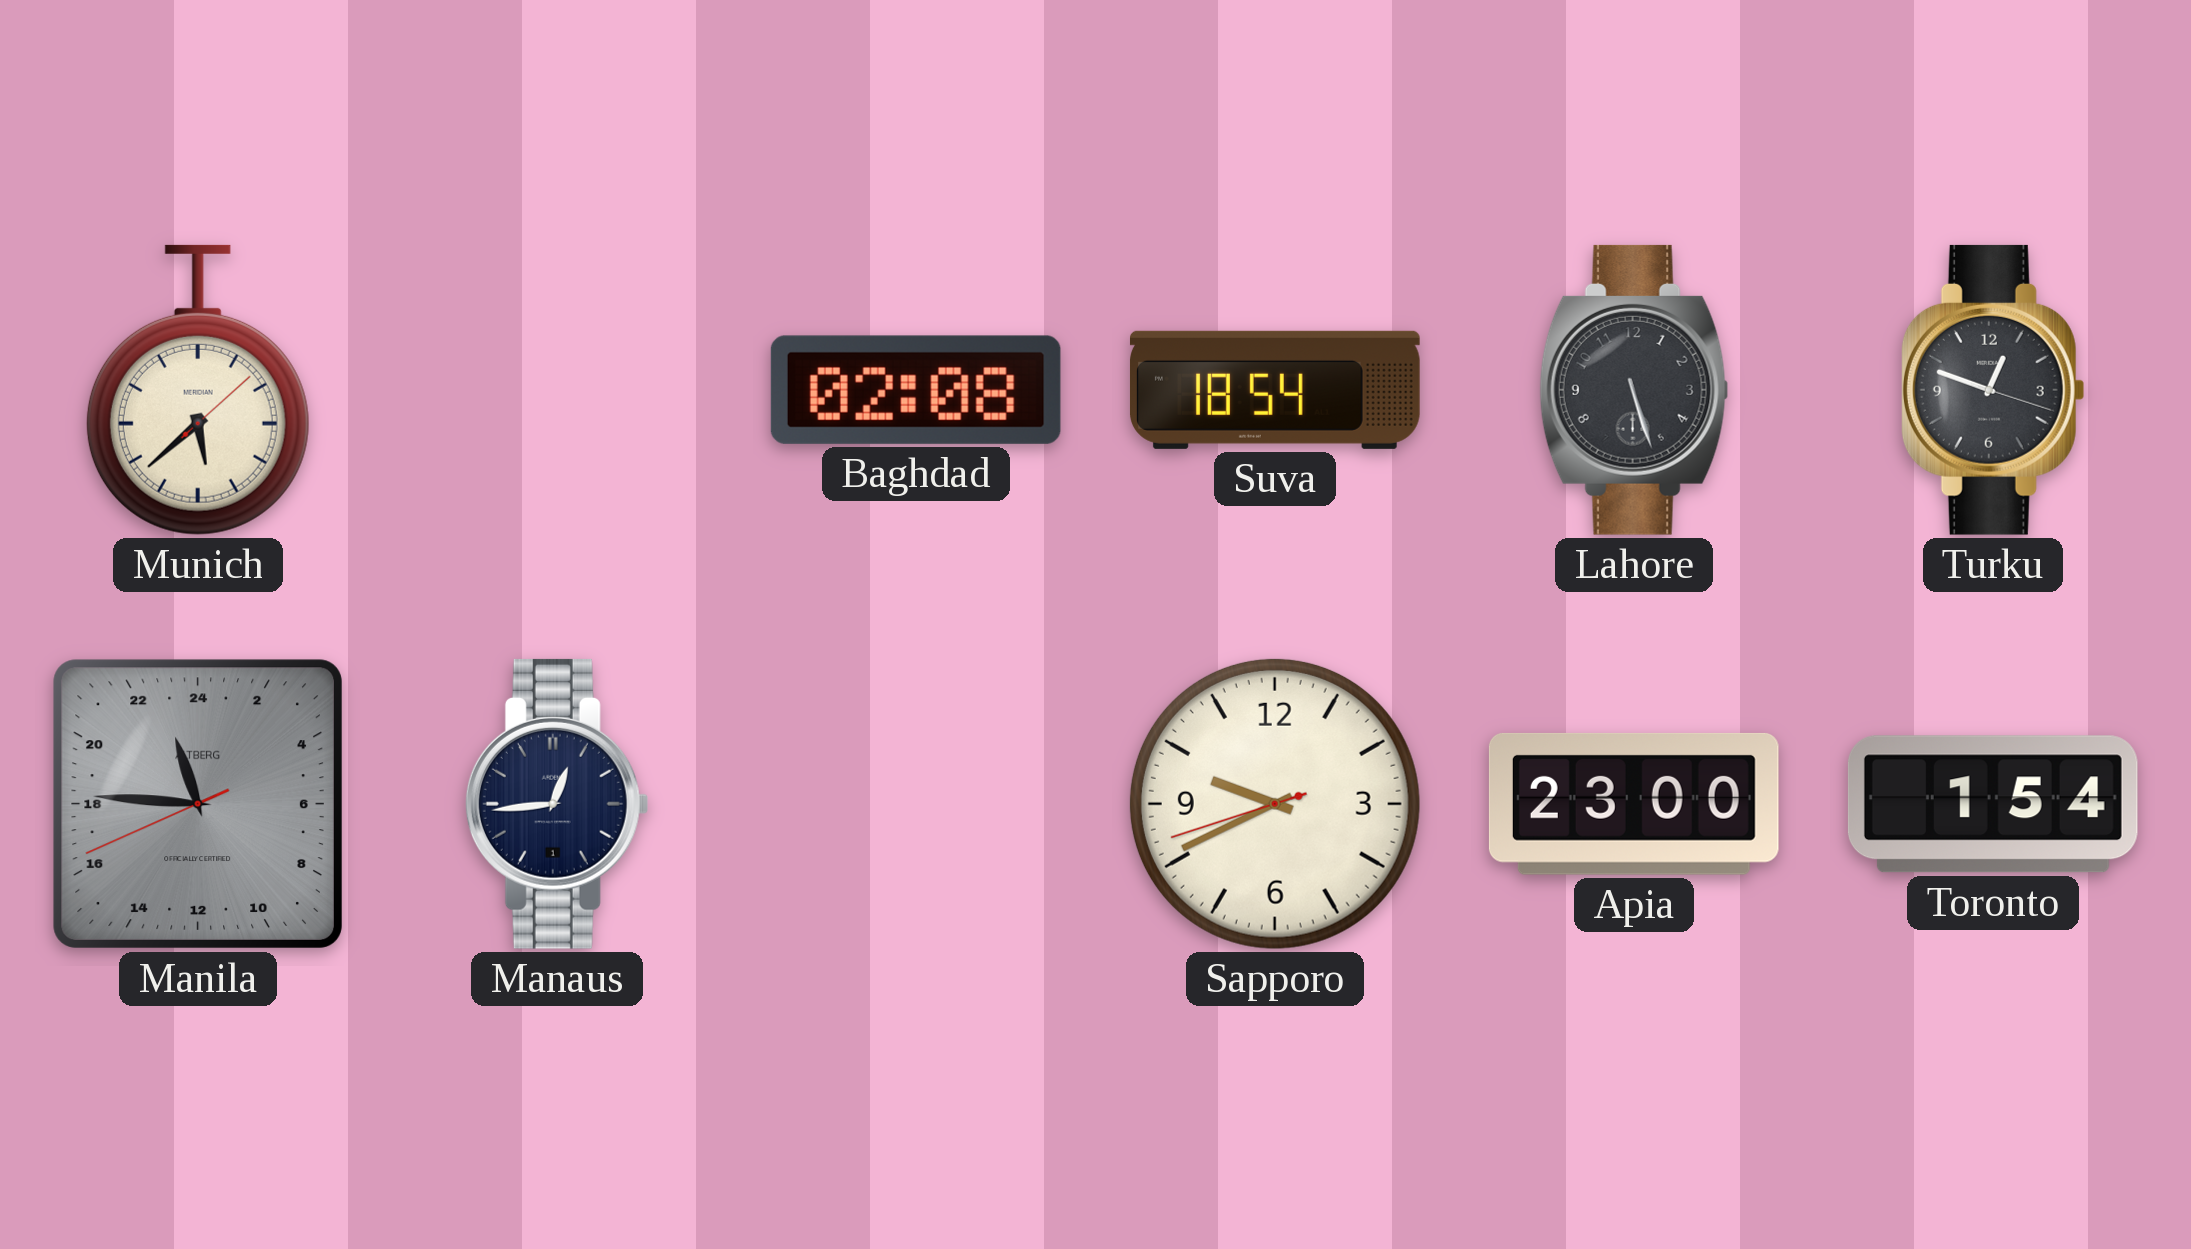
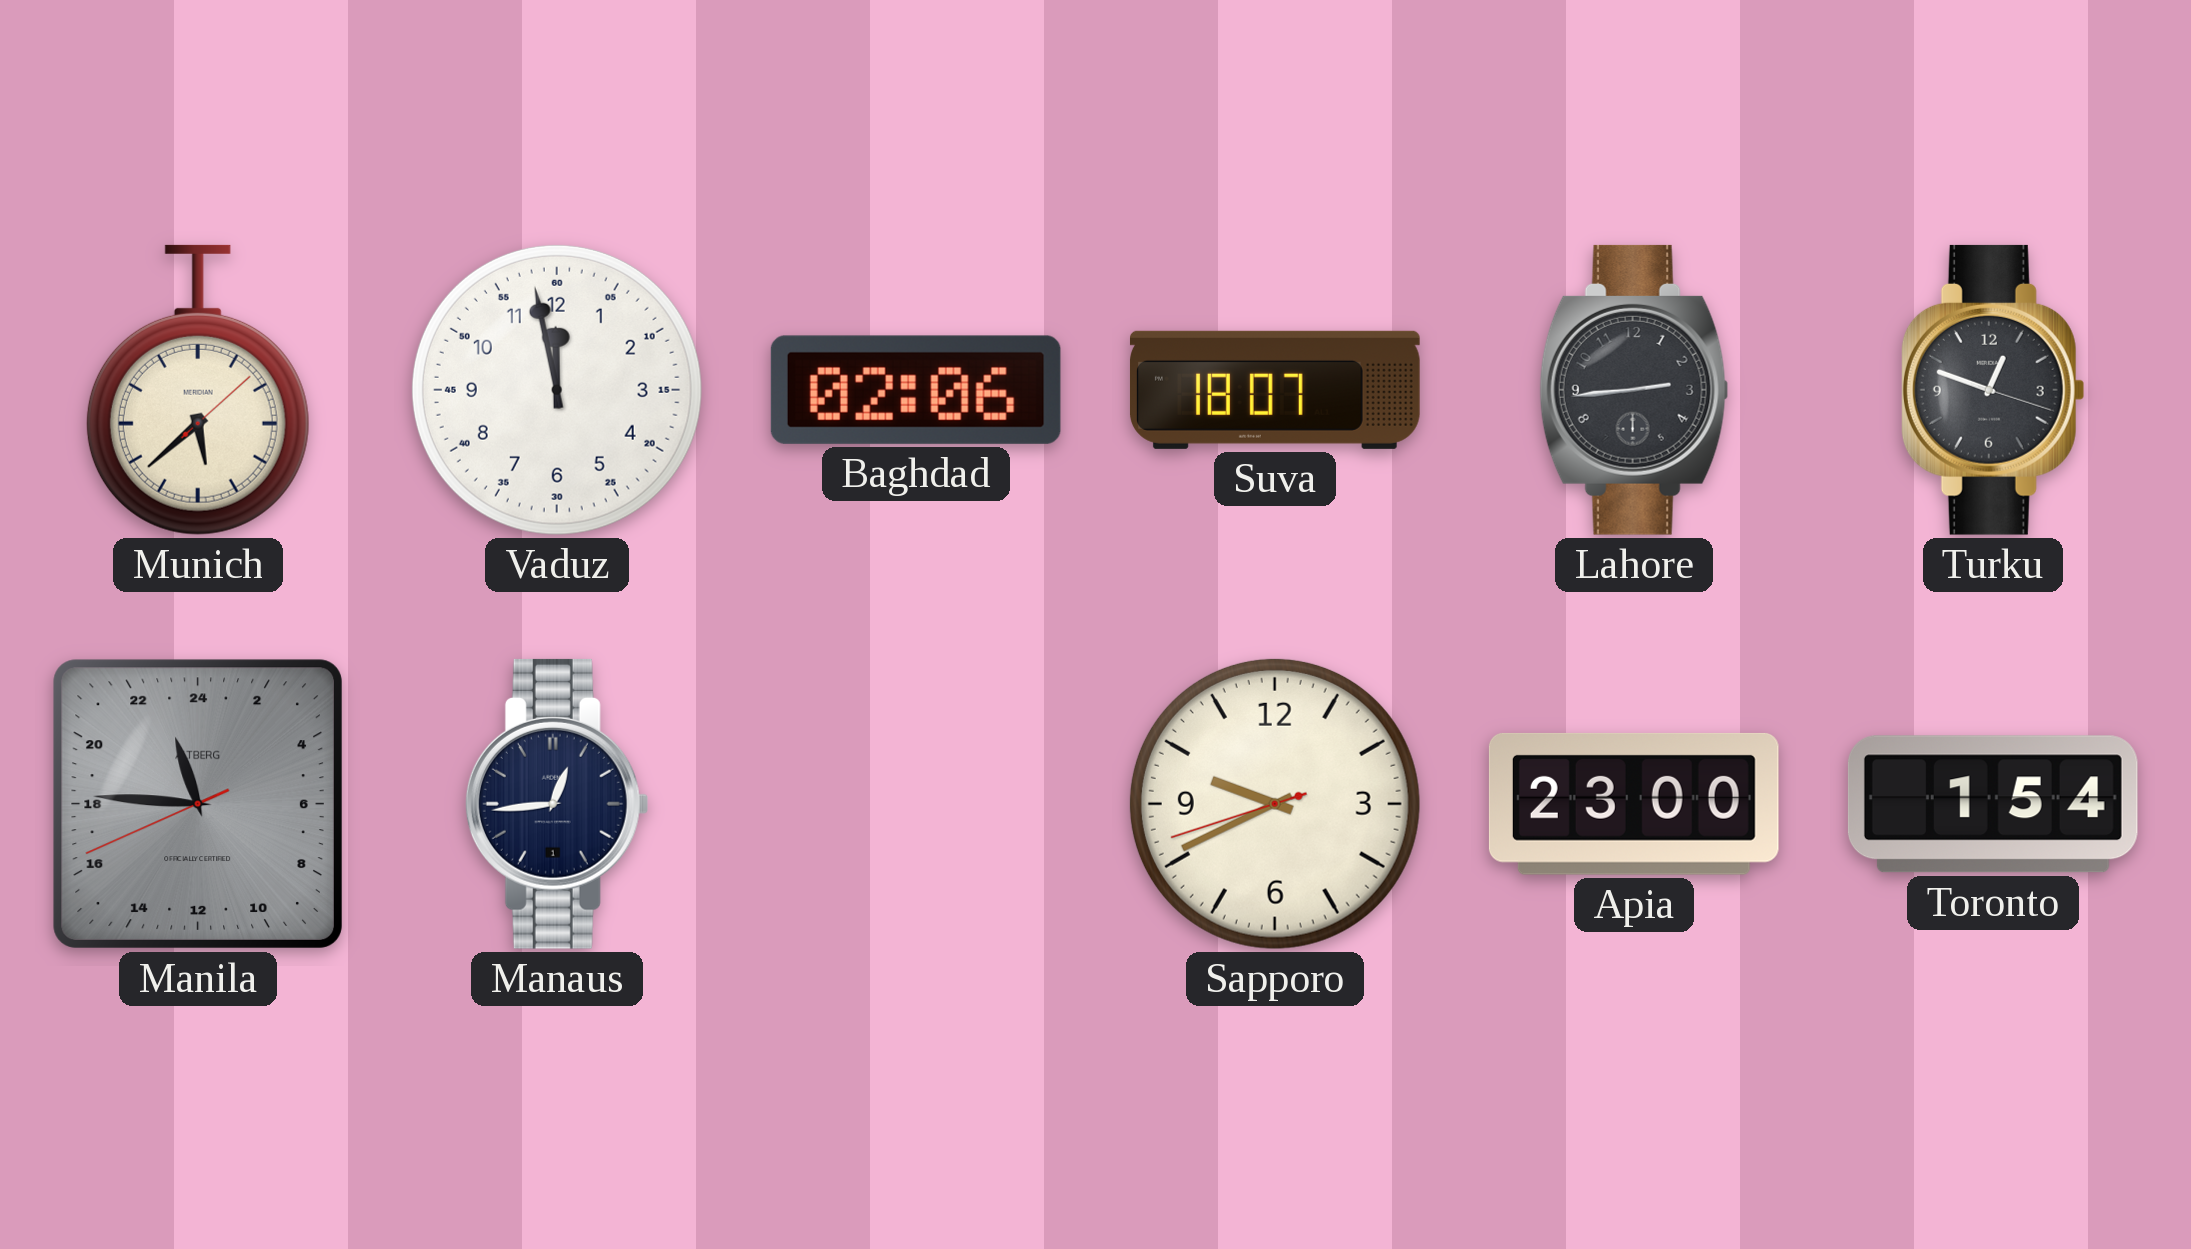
Vaduz: none -> 11:58
Baghdad: 02:08 -> 02:06
Suva: 18:54 -> 18:07
Lahore: 5:27 -> 2:44
